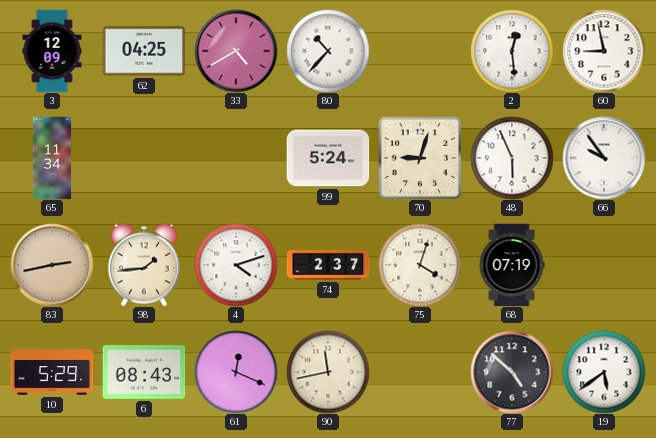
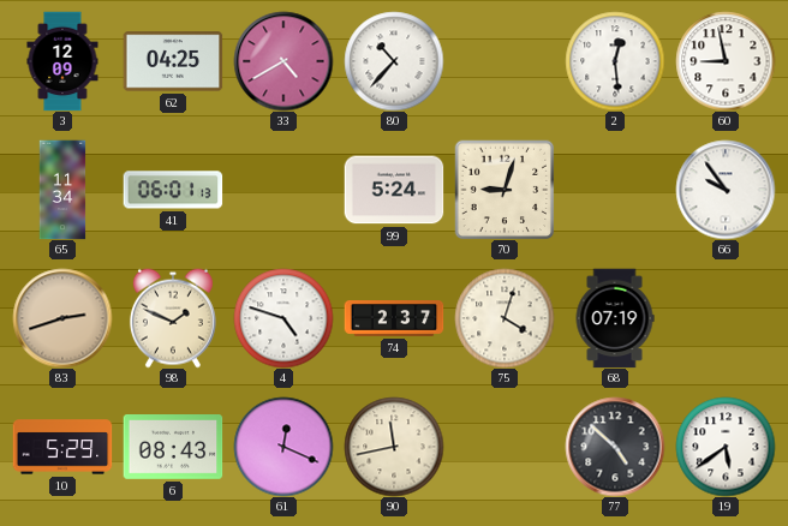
41: none -> 06:01
48: 5:56 -> none
83: 2:43 -> 2:42
98: 1:44 -> 1:49
4: 4:12 -> 4:48
